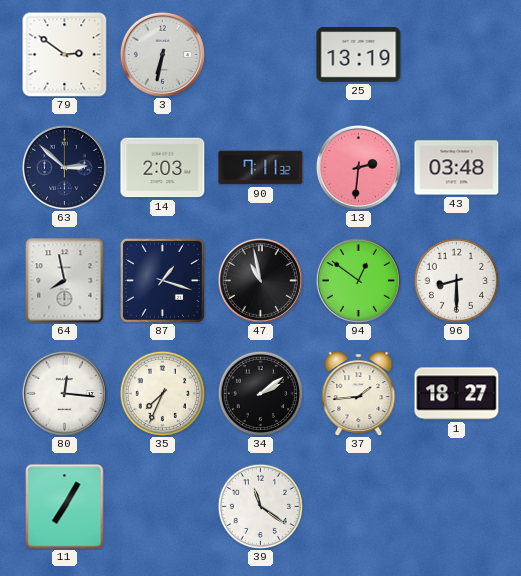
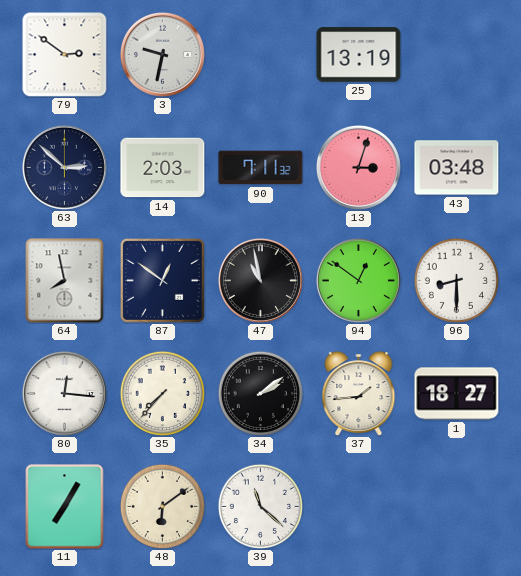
3: 6:32 -> 9:32
13: 2:31 -> 3:03
87: 1:18 -> 12:51
35: 7:34 -> 7:37
48: none -> 6:09
39: 11:21 -> 11:22
